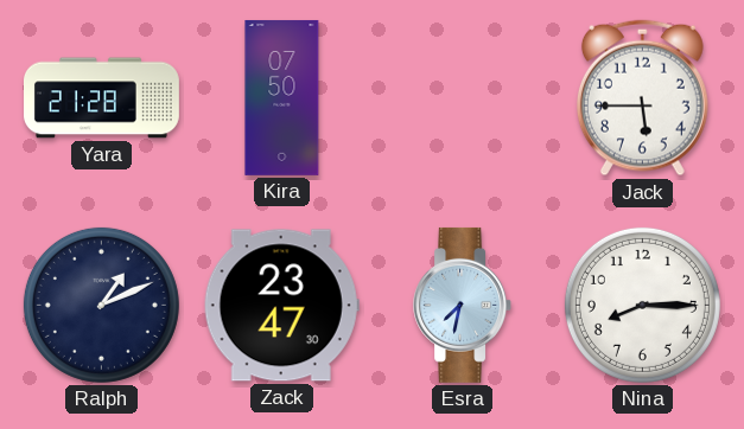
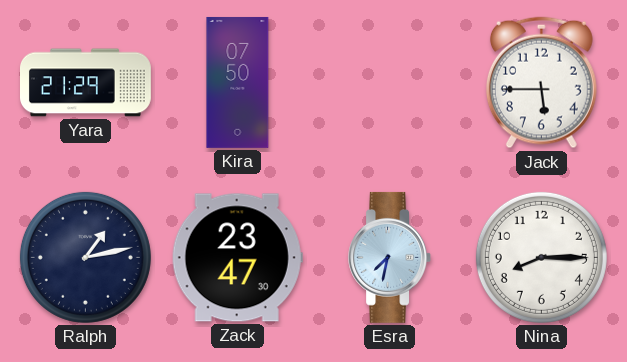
Yara: 21:28 -> 21:29
Ralph: 1:11 -> 1:13
